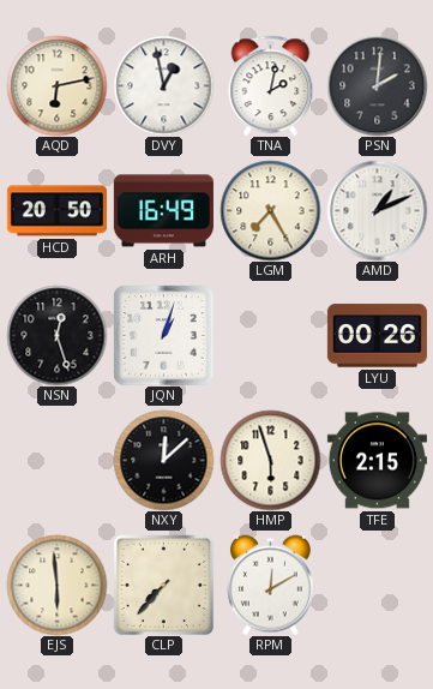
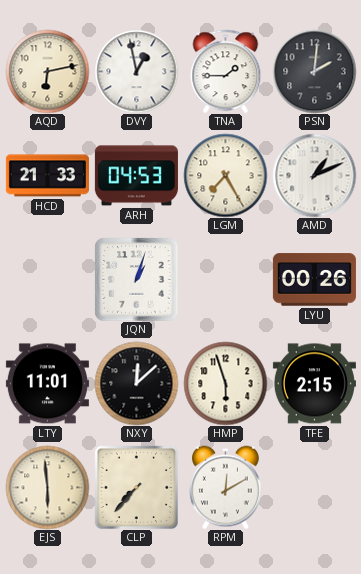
TNA: 2:02 -> 1:45
HCD: 20:50 -> 21:33
ARH: 16:49 -> 04:53
NSN: 12:27 -> none
LTY: none -> 11:01
